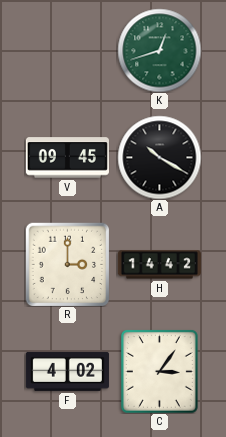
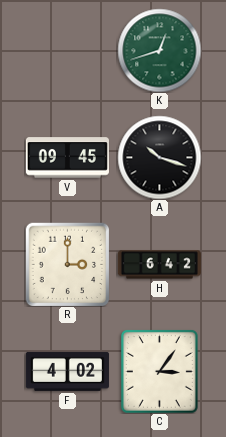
A: 10:20 -> 10:18
H: 14:42 -> 6:42
